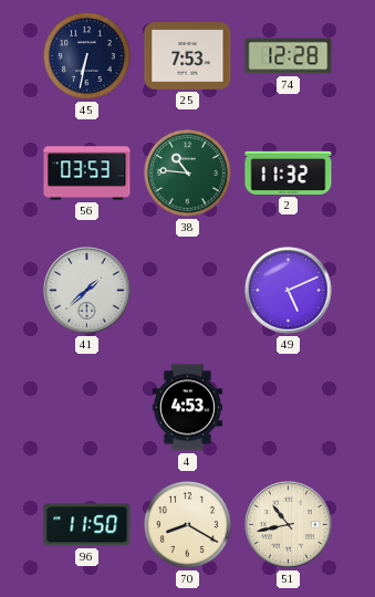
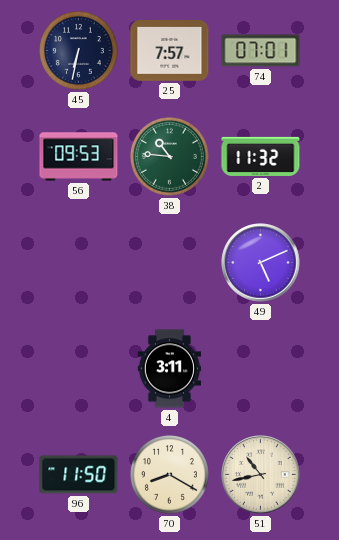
25: 7:53 -> 7:57
74: 12:28 -> 07:01
56: 03:53 -> 09:53
41: 1:38 -> none
4: 4:53 -> 3:11
